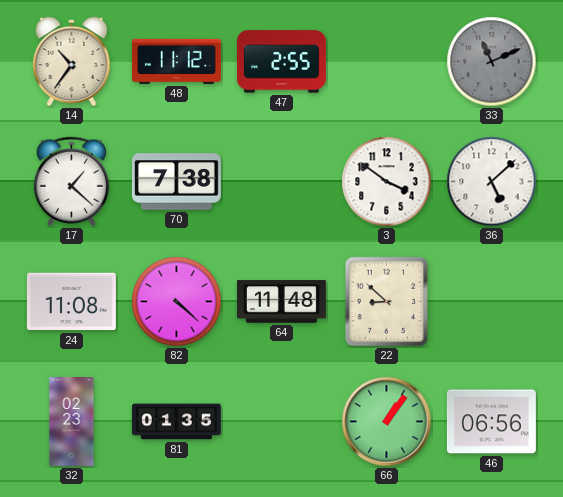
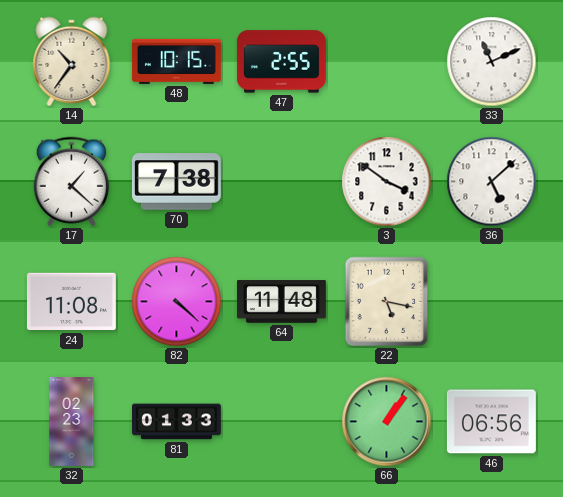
48: 11:12 -> 10:15
33 dial: grey -> white
22: 8:52 -> 5:17
81: 01:35 -> 01:33
